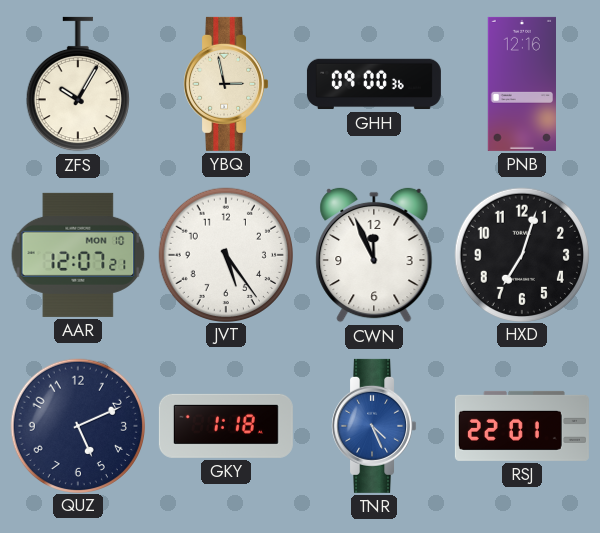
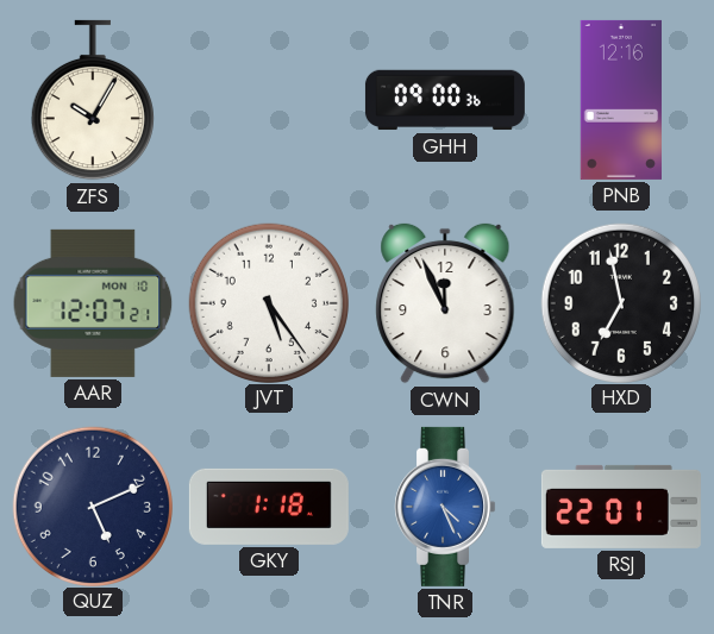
YBQ: 2:58 -> none
HXD: 7:03 -> 6:58
